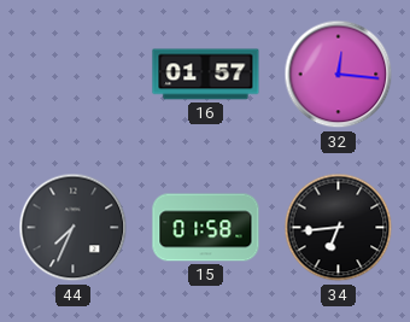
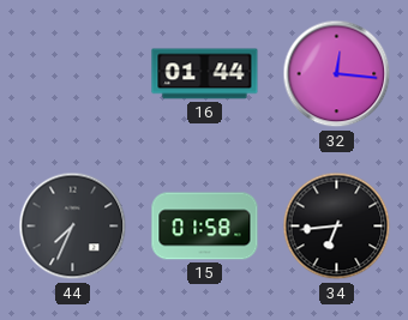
16: 01:57 -> 01:44
